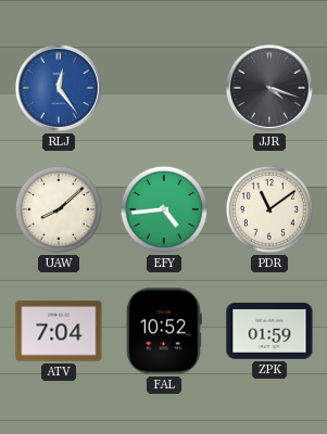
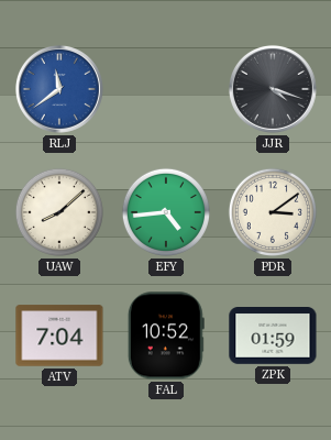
RLJ: 12:24 -> 11:39
PDR: 11:09 -> 3:09
